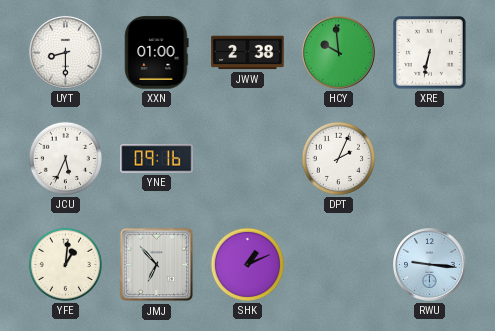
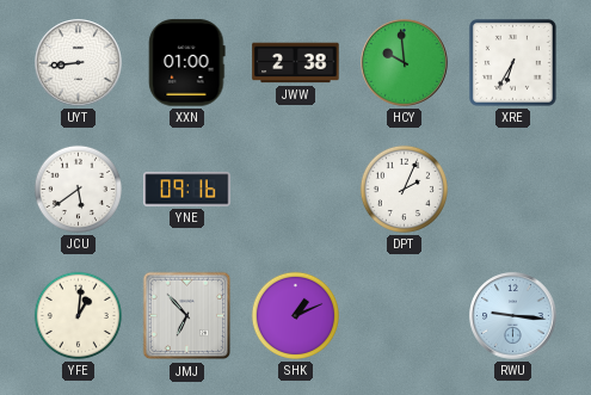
UYT: 8:30 -> 8:44
XRE: 6:32 -> 6:35
JCU: 5:34 -> 5:39
